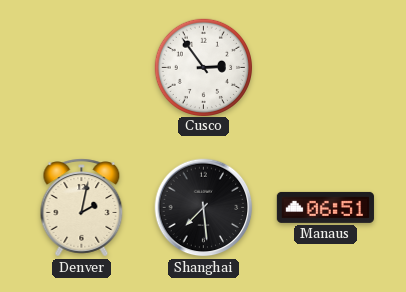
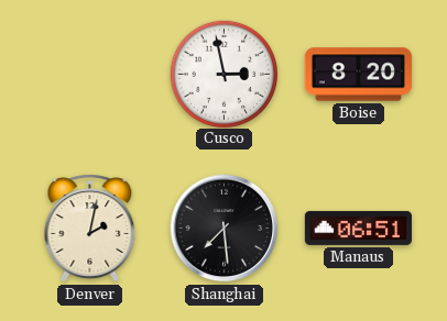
Cusco: 2:54 -> 2:58
Boise: none -> 8:20
